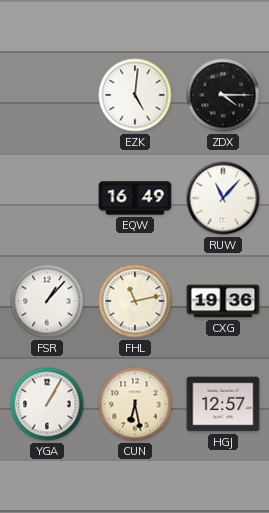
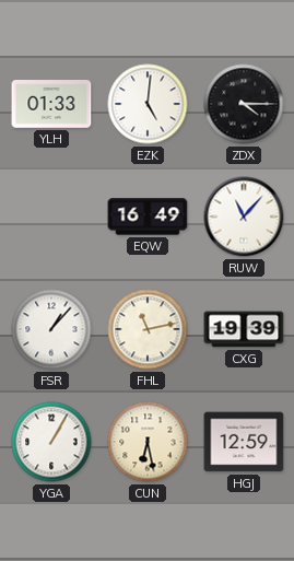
YLH: none -> 01:33
CXG: 19:36 -> 19:39
HGJ: 12:57 -> 12:59
